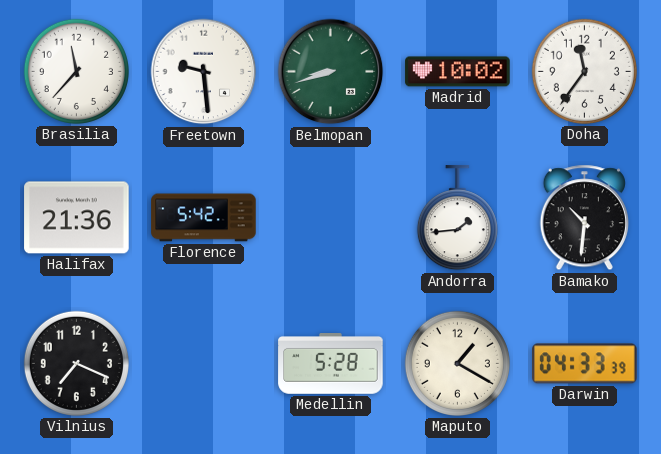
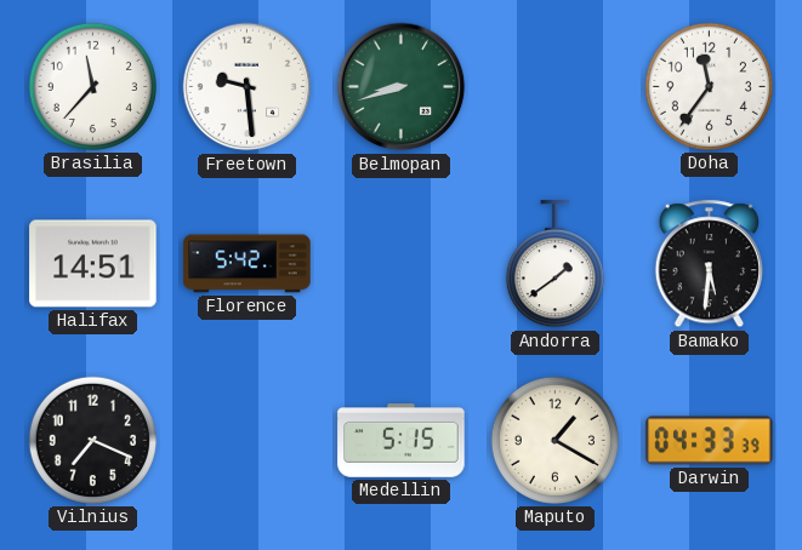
Madrid: 10:02 -> none
Halifax: 21:36 -> 14:51
Andorra: 1:44 -> 1:39
Bamako: 10:31 -> 5:31
Medellin: 5:28 -> 5:15
